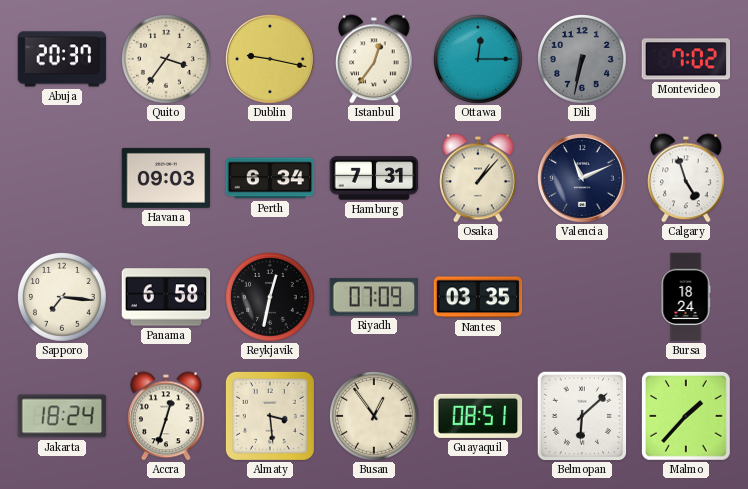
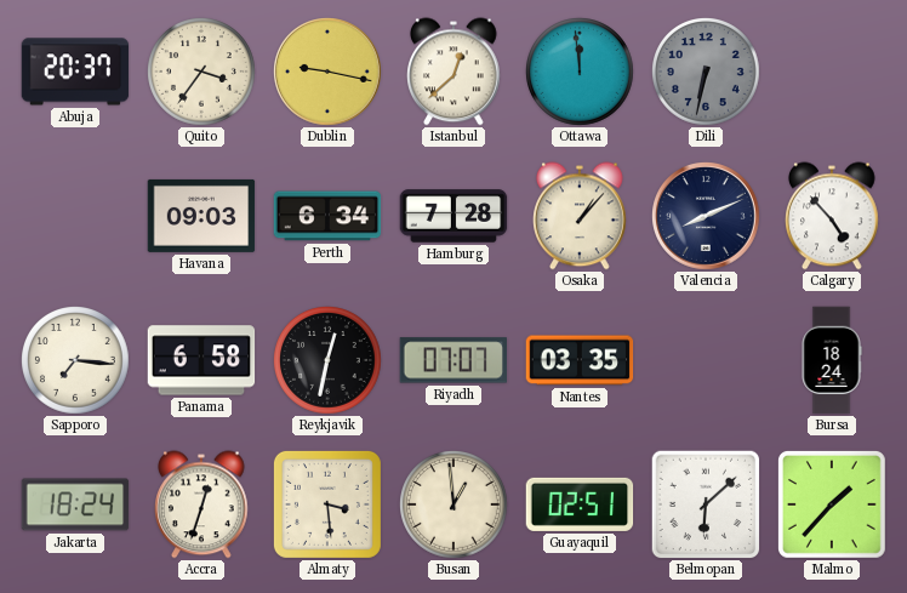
Istanbul: 12:36 -> 12:38
Ottawa: 12:15 -> 11:59
Montevideo: 7:02 -> none
Hamburg: 7:31 -> 7:28
Valencia: 11:11 -> 8:11
Calgary: 4:57 -> 4:53
Riyadh: 07:09 -> 07:07
Busan: 12:54 -> 12:59
Guayaquil: 08:51 -> 02:51
